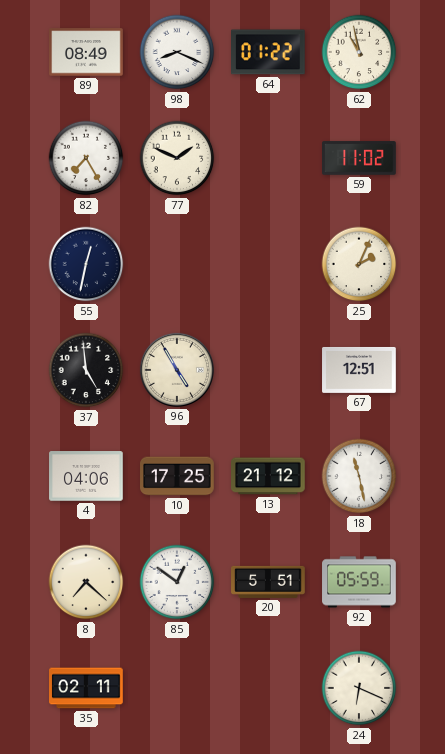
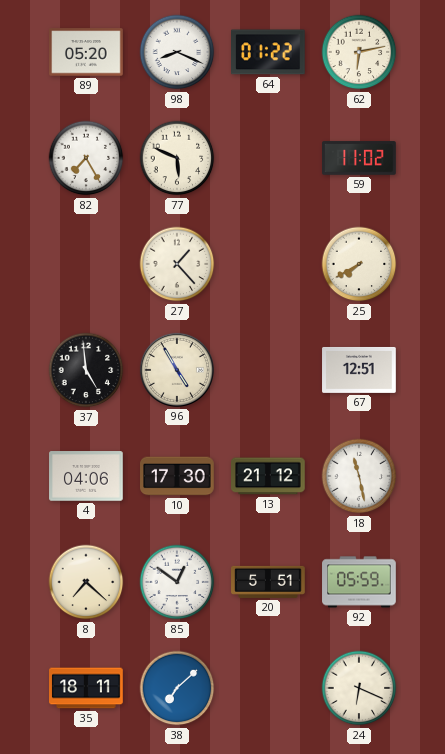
89: 08:49 -> 05:20
62: 10:58 -> 6:13
77: 1:49 -> 5:49
55: 12:32 -> none
27: none -> 1:23
25: 2:04 -> 7:40
10: 17:25 -> 17:30
35: 02:11 -> 18:11
38: none -> 7:08
